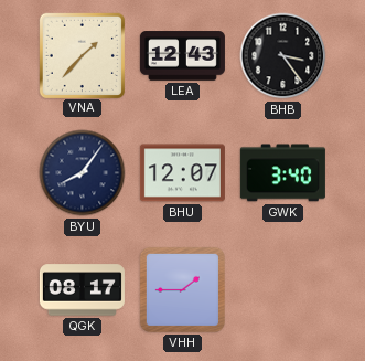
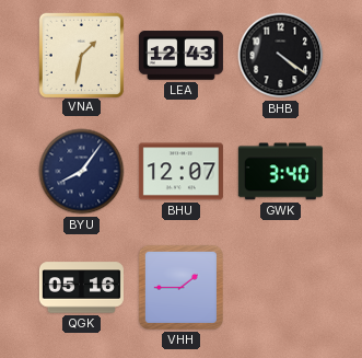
VNA: 1:37 -> 1:32
BHB: 3:24 -> 4:21
QGK: 08:17 -> 05:16
